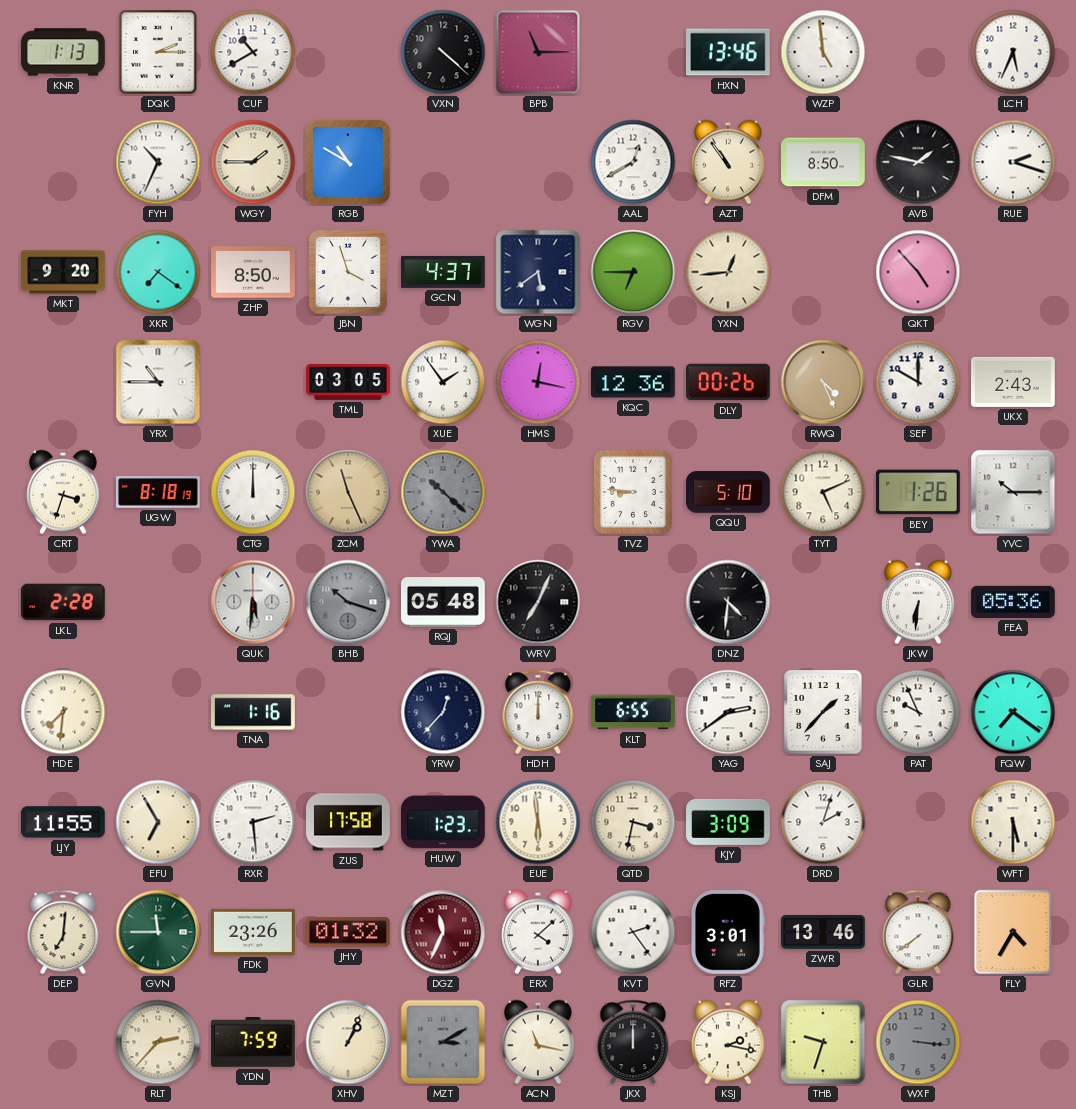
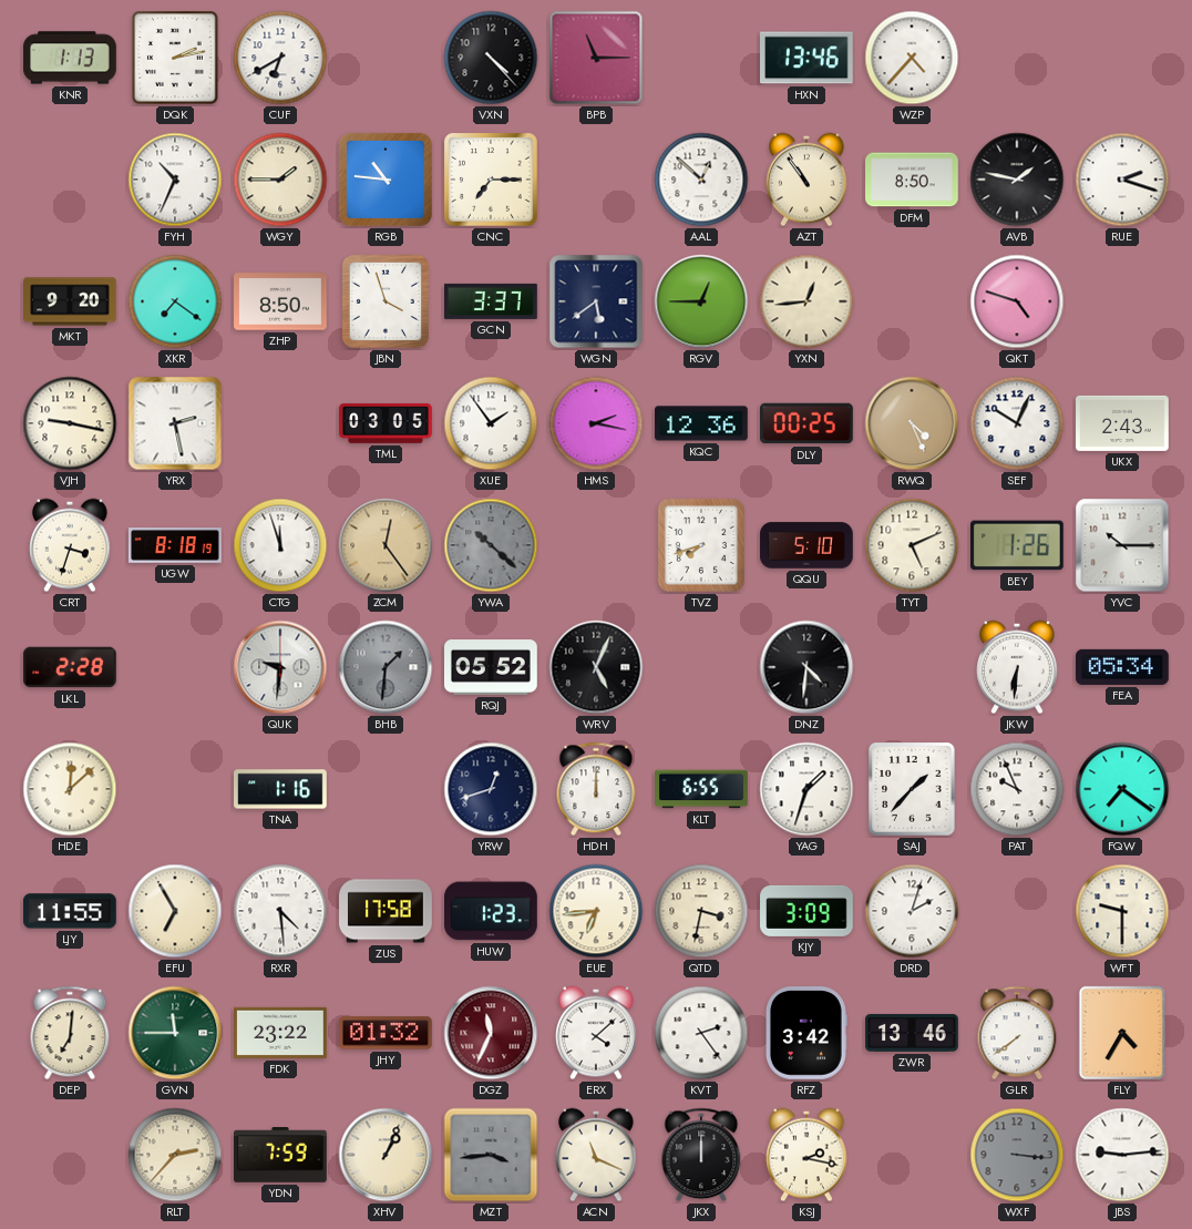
DQK: 2:15 -> 2:13
CUF: 10:40 -> 6:40
VXN: 4:22 -> 4:23
WZP: 4:59 -> 4:37
LCH: 5:34 -> none
RGB: 10:50 -> 10:46
CNC: none -> 7:15
AAL: 12:40 -> 12:52
GCN: 4:37 -> 3:37
RGV: 6:45 -> 12:45
QKT: 4:53 -> 4:48
VJH: none -> 9:17
YRX: 10:45 -> 2:28
HMS: 12:17 -> 2:17
DLY: 00:26 -> 00:25
SEF: 10:00 -> 10:04
CTG: 12:00 -> 11:57
ZCM: 11:26 -> 12:24
TVZ: 8:46 -> 7:42
QUK: 5:31 -> 9:31
BHB: 10:18 -> 1:31
RQJ: 05:48 -> 05:52
WRV: 7:04 -> 5:04
FEA: 05:36 -> 05:34
HDE: 7:31 -> 12:08
YRW: 12:37 -> 12:42
YAG: 2:39 -> 1:33
RXR: 2:29 -> 4:29
EUE: 5:59 -> 6:44
WFT: 5:30 -> 9:30
FDK: 23:26 -> 23:22
RFZ: 3:01 -> 3:42
MZT: 3:10 -> 3:44
ACN: 11:17 -> 11:19
THB: 9:33 -> none
JBS: none -> 9:14
